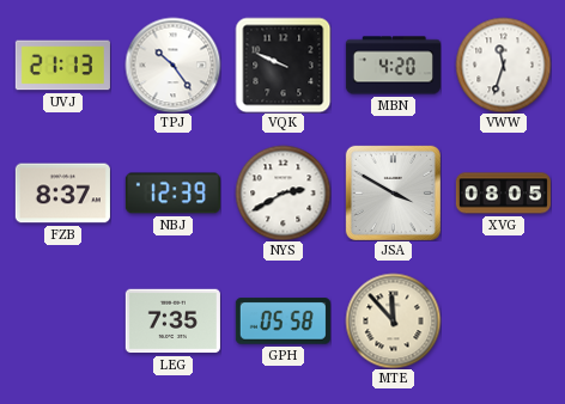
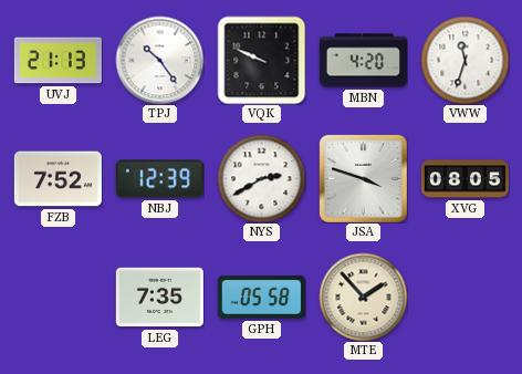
FZB: 8:37 -> 7:52
JSA: 3:50 -> 3:48
MTE: 11:53 -> 1:53
